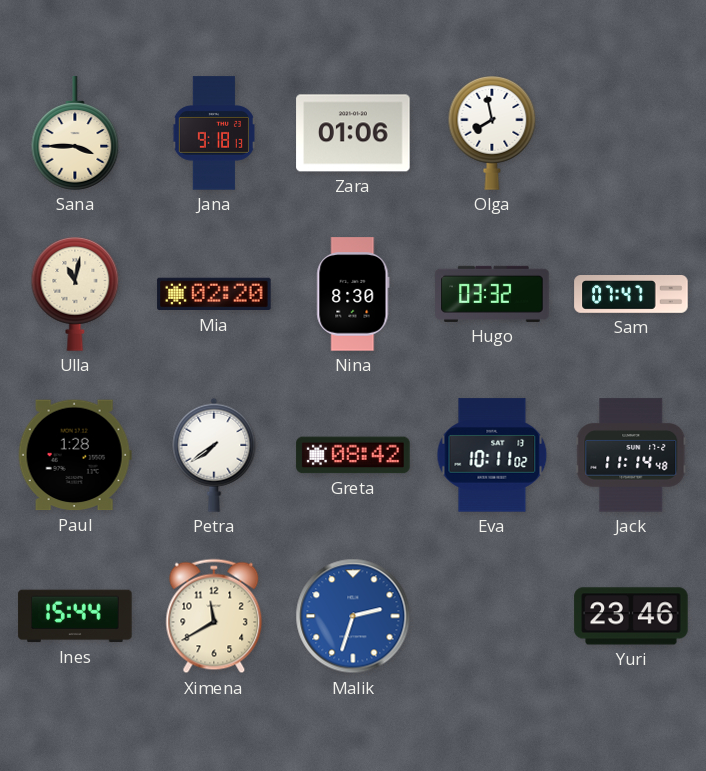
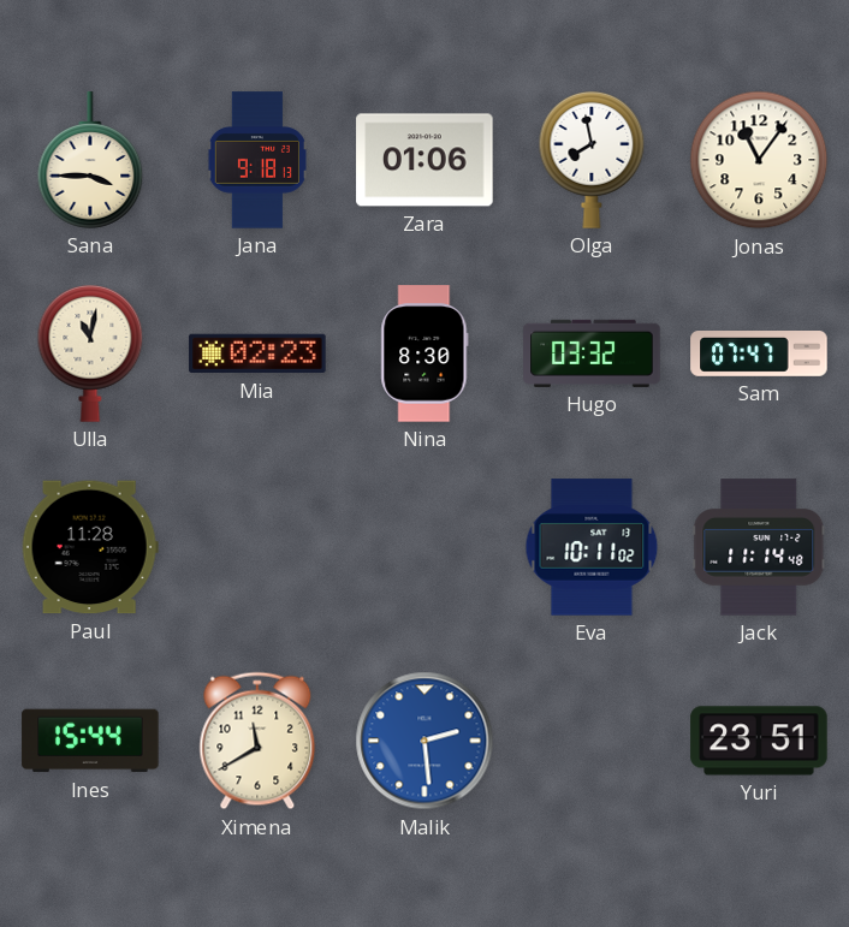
Jonas: none -> 11:06
Mia: 02:20 -> 02:23
Paul: 1:28 -> 11:28
Petra: 7:39 -> none
Greta: 08:42 -> none
Malik: 2:33 -> 2:29
Yuri: 23:46 -> 23:51
